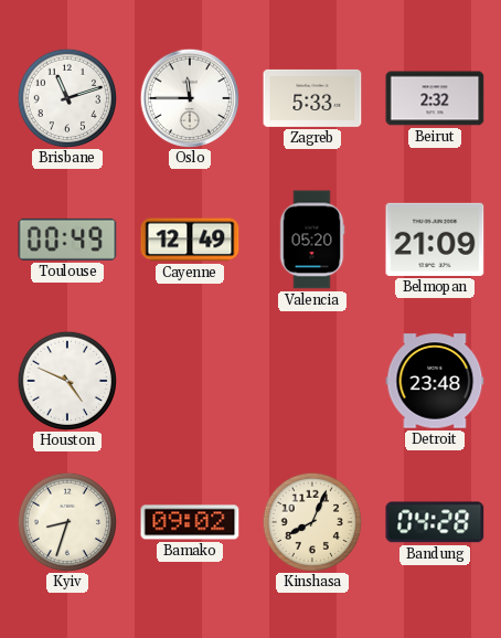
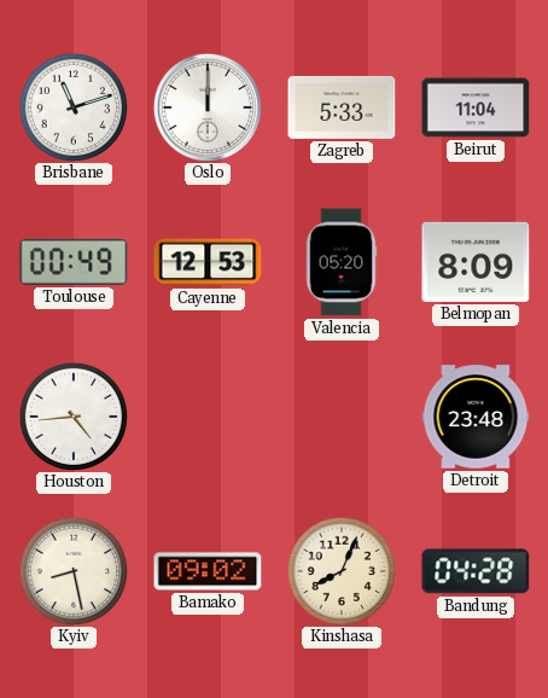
Oslo: 11:45 -> 12:00
Beirut: 2:32 -> 11:04
Cayenne: 12:49 -> 12:53
Belmopan: 21:09 -> 8:09
Houston: 4:49 -> 4:44
Kyiv: 8:33 -> 8:28
